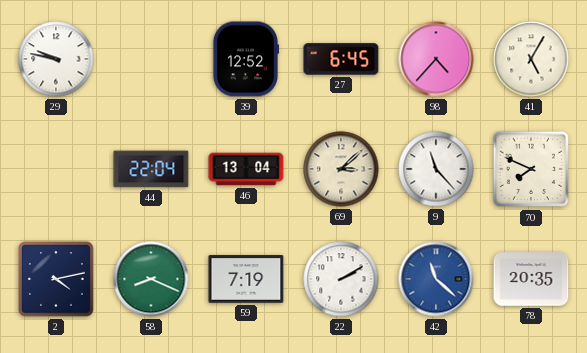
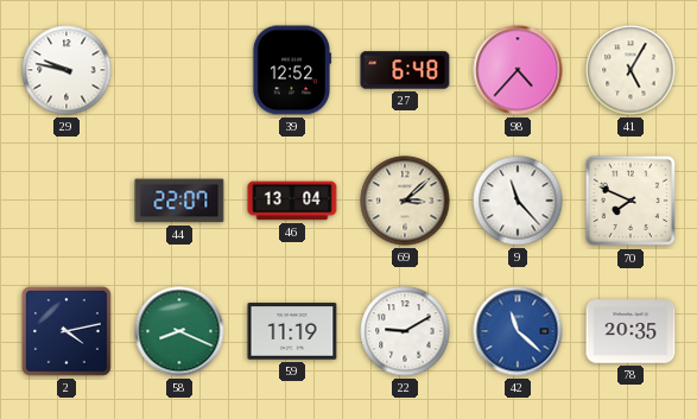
27: 6:45 -> 6:48
44: 22:04 -> 22:07
59: 7:19 -> 11:19
22: 2:10 -> 9:10
